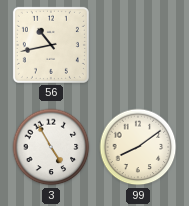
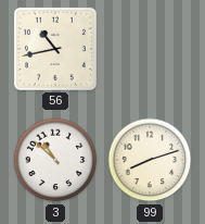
3: 4:55 -> 10:52
99: 8:09 -> 8:12
